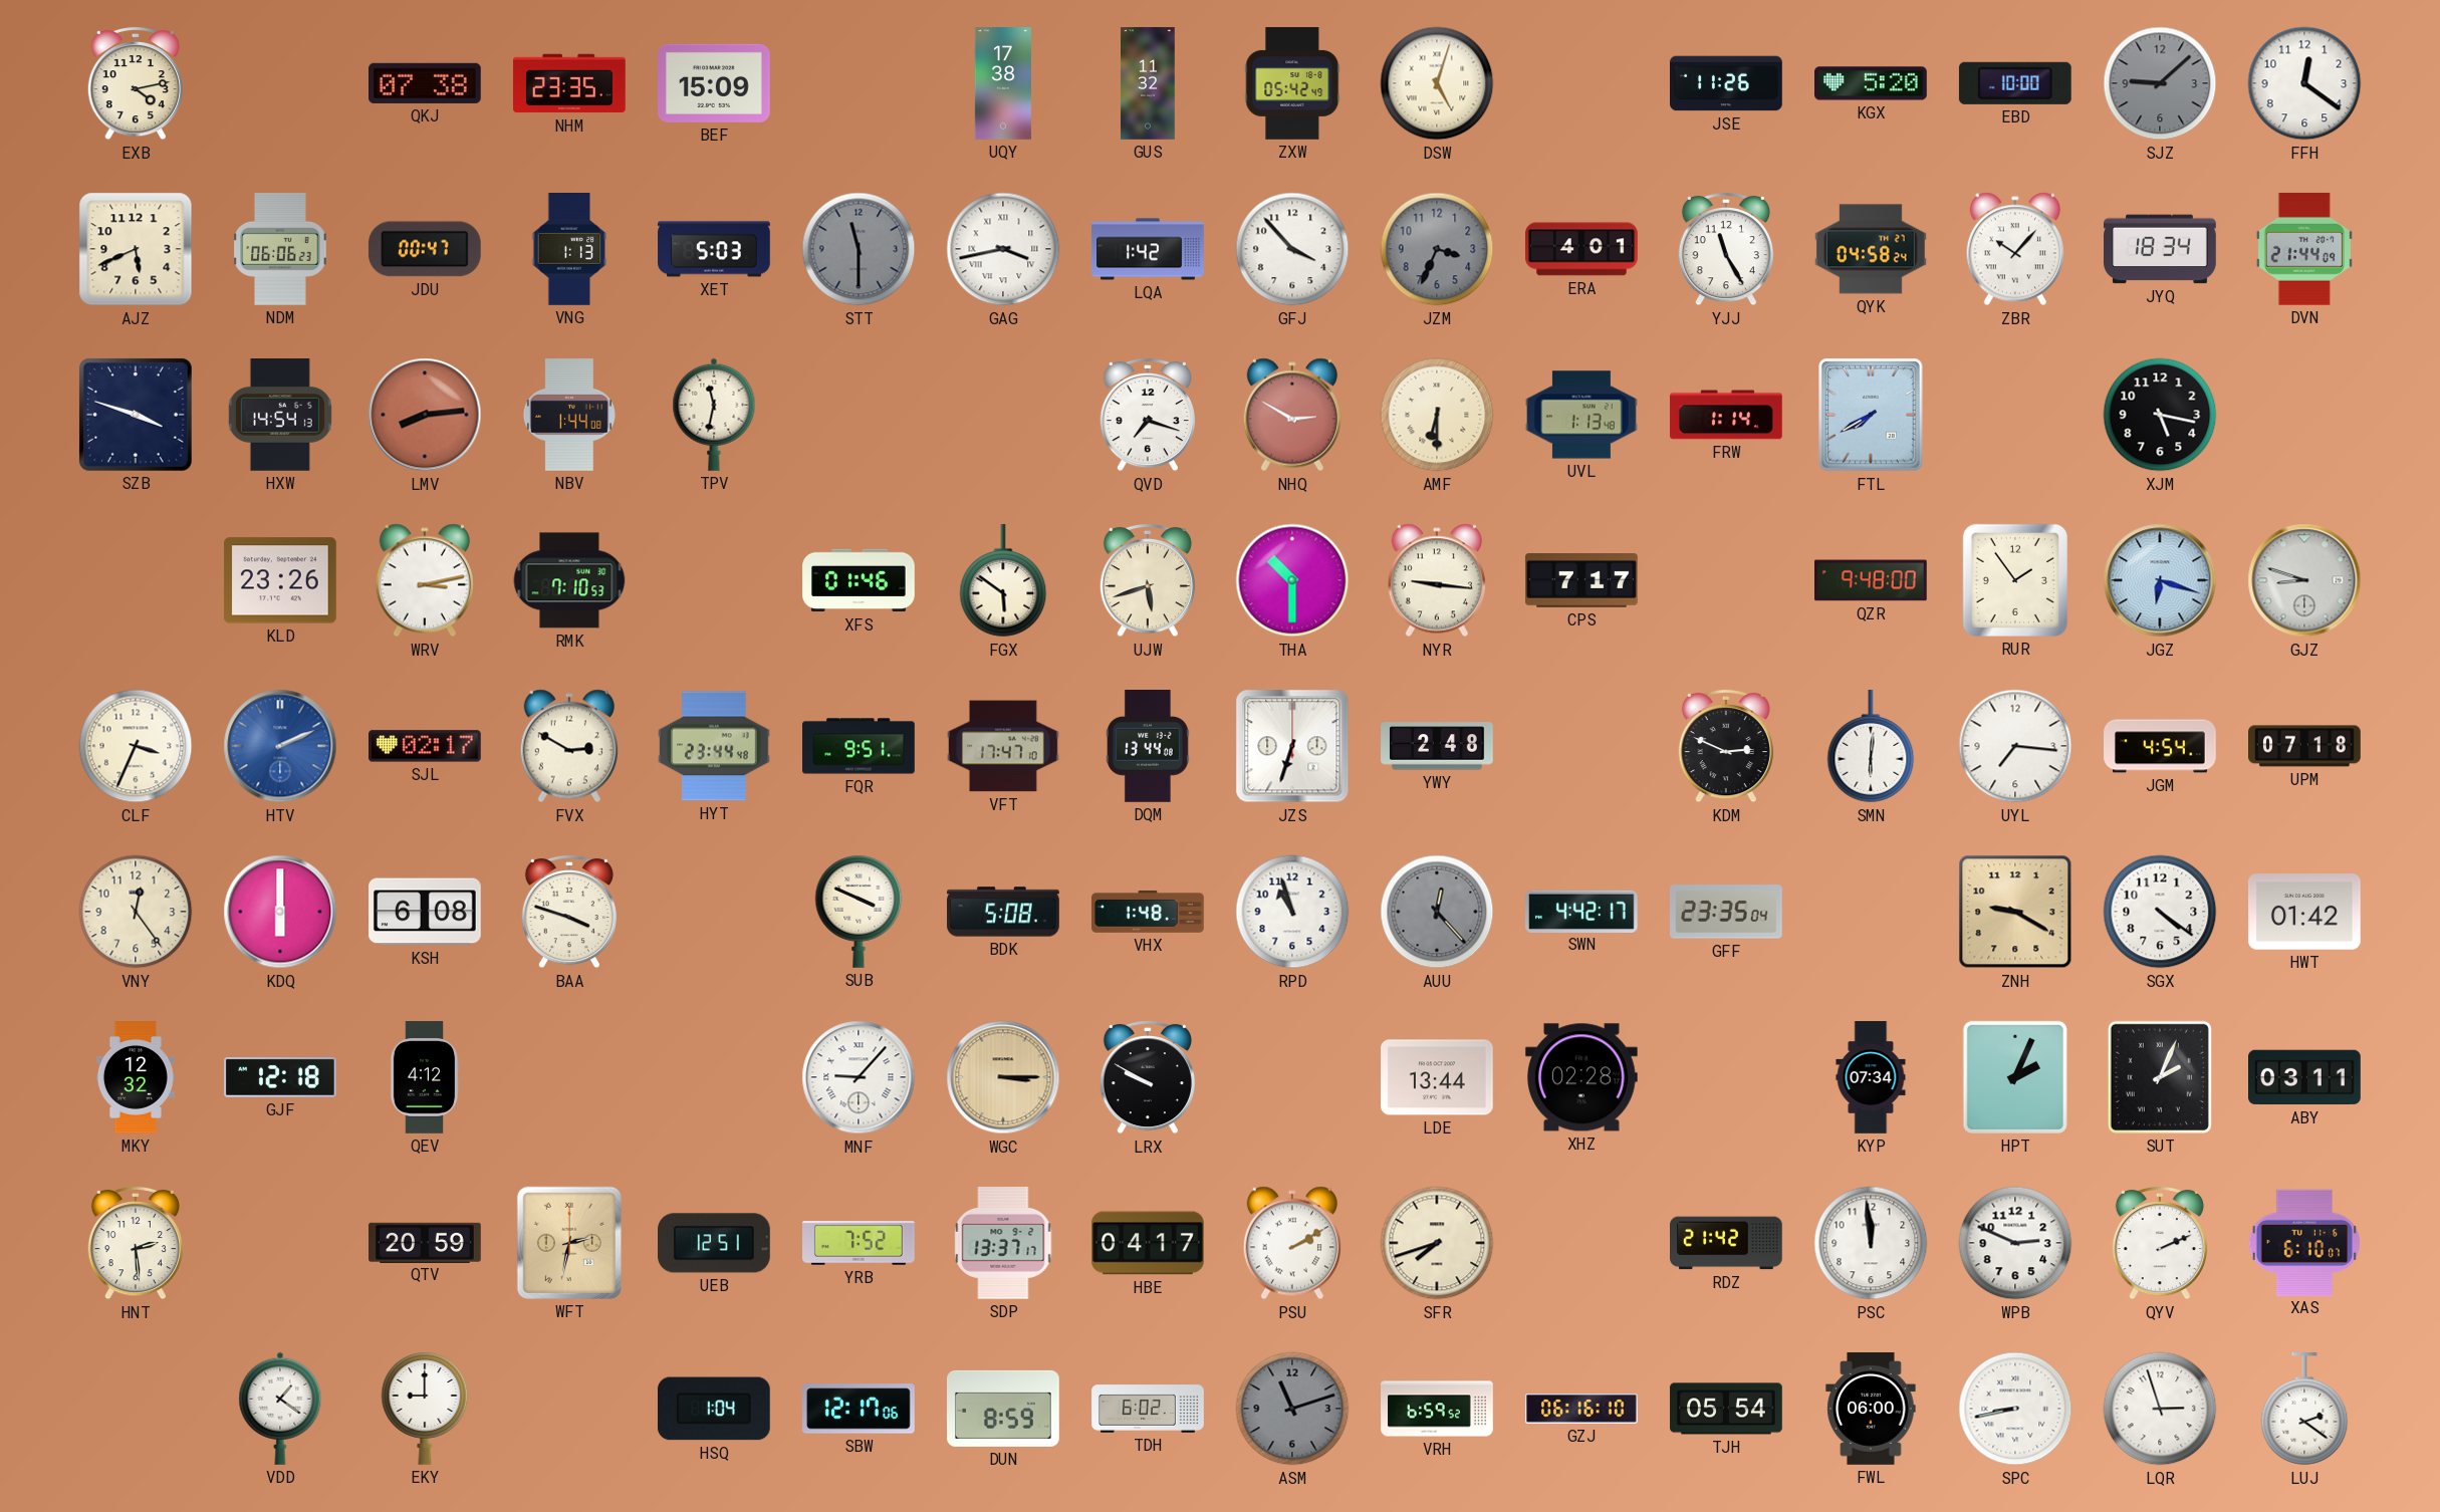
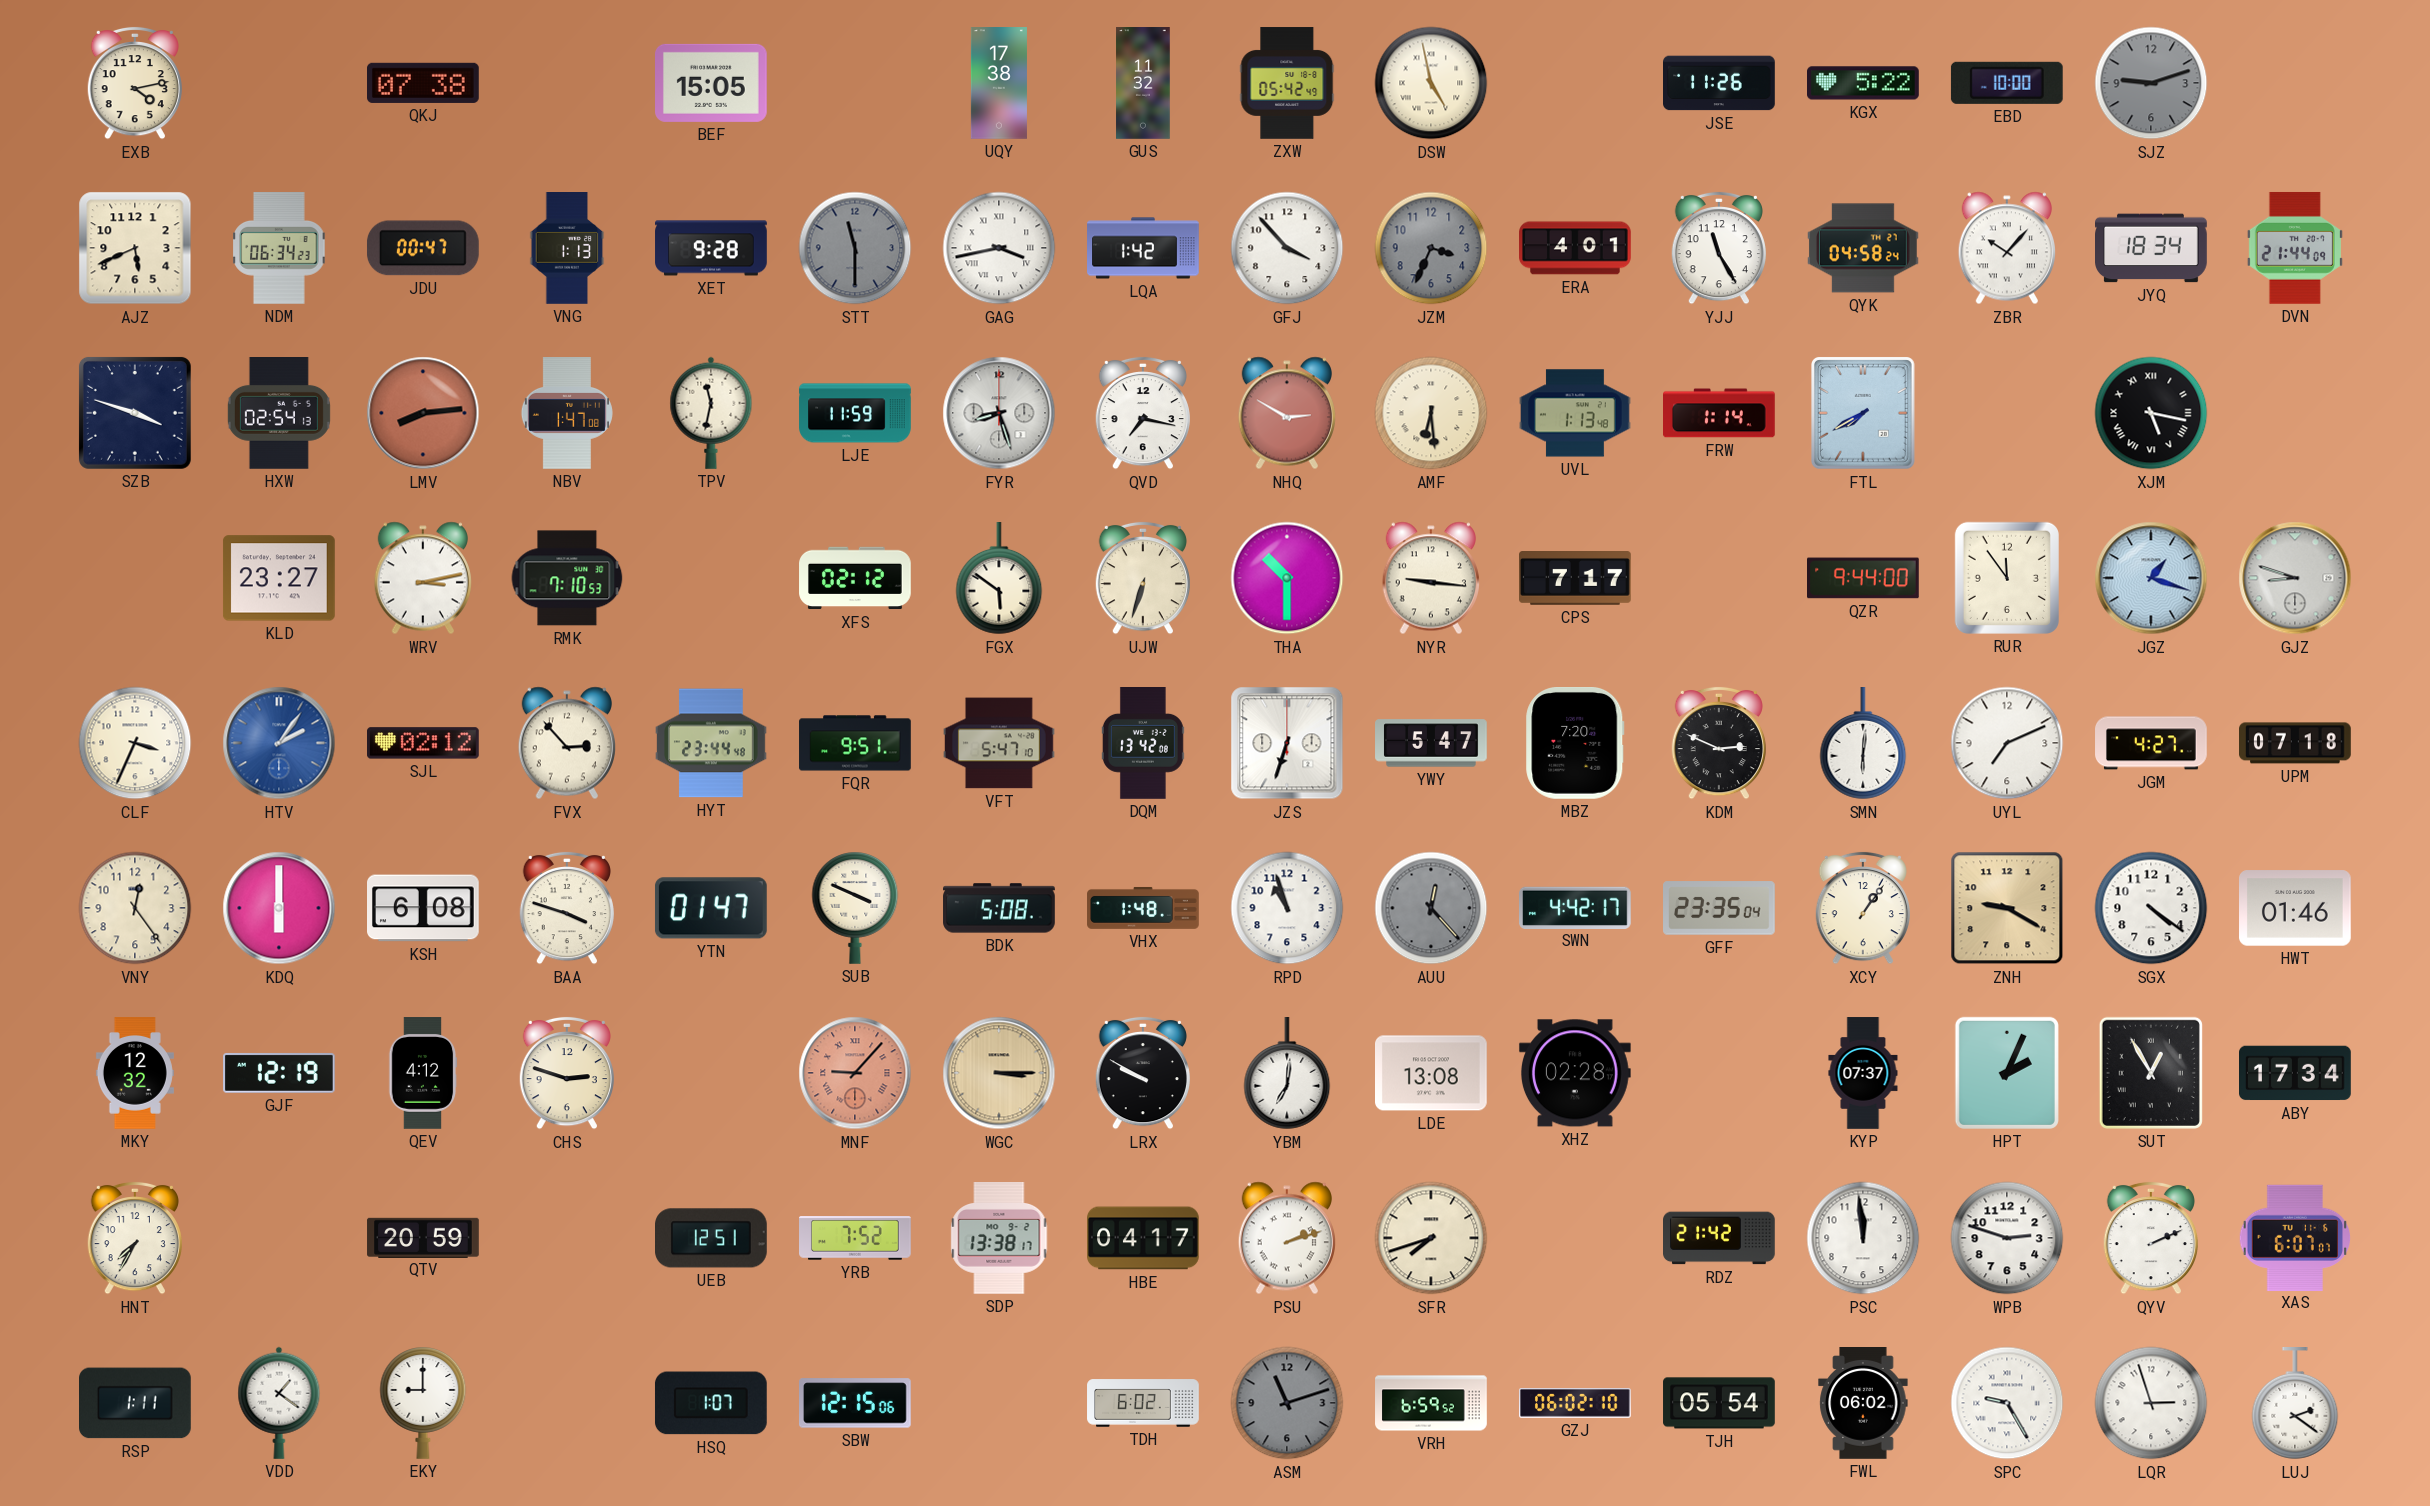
NHM: 23:35 -> none
BEF: 15:09 -> 15:05
DSW: 5:03 -> 4:58
KGX: 5:20 -> 5:22
SJZ: 9:08 -> 9:12
FFH: 12:21 -> none
NDM: 06:06 -> 06:34
XET: 5:03 -> 9:28
HXW: 14:54 -> 02:54
NBV: 1:44 -> 1:47
LJE: none -> 11:59
FYR: none -> 8:27
QVD: 7:18 -> 7:17
AMF: 6:30 -> 6:29
XJM numerals: Arabic -> Roman
KLD: 23:26 -> 23:27
XFS: 01:46 -> 02:12
UJW: 5:42 -> 6:33
QZR: 9:48 -> 9:44
RUR: 1:54 -> 11:54
JGZ: 6:18 -> 1:18
HTV: 2:11 -> 2:06
SJL: 02:17 -> 02:12
FVX: 2:50 -> 2:53
VFT: 17:47 -> 5:47
DQM: 13:44 -> 13:42
YWY: 2:48 -> 5:47
MBZ: none -> 7:20
UYL: 7:16 -> 7:11
JGM: 4:54 -> 4:27
YTN: none -> 01:47
XCY: none -> 1:06
HWT: 01:42 -> 01:46
GJF: 12:18 -> 12:19
CHS: none -> 2:48
MNF dial: white -> salmon
YBM: none -> 7:01
LDE: 13:44 -> 13:08
KYP: 07:34 -> 07:37
SUT: 2:04 -> 12:55
ABY: 03:11 -> 17:34
HNT: 2:29 -> 7:35
WFT: 2:32 -> none
SDP: 13:37 -> 13:38
PSU: 2:10 -> 2:12
WPB: 2:49 -> 2:48
XAS: 6:10 -> 6:07
RSP: none -> 1:11
HSQ: 1:04 -> 1:07
SBW: 12:17 -> 12:15
DUN: 8:59 -> none
GZJ: 06:16 -> 06:02
FWL: 06:00 -> 06:02
SPC: 8:43 -> 9:25
